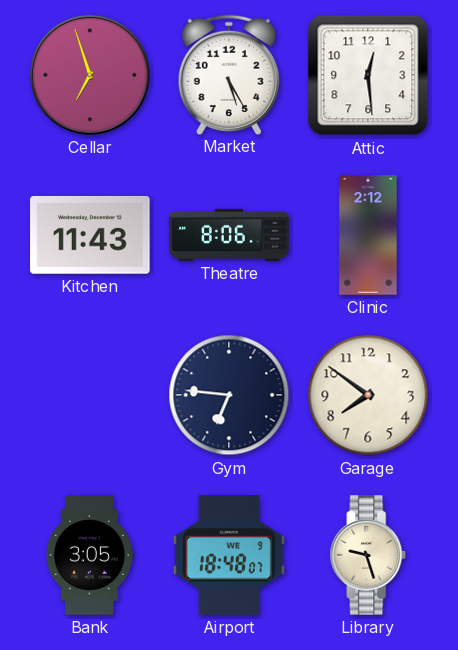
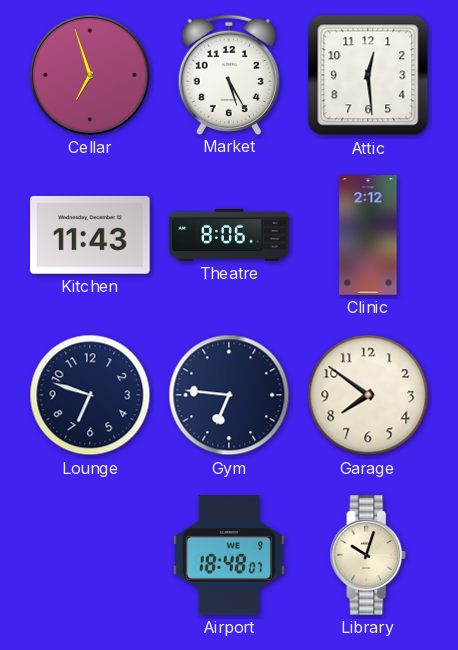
Lounge: none -> 6:48
Bank: 3:05 -> none
Library: 9:27 -> 10:03
